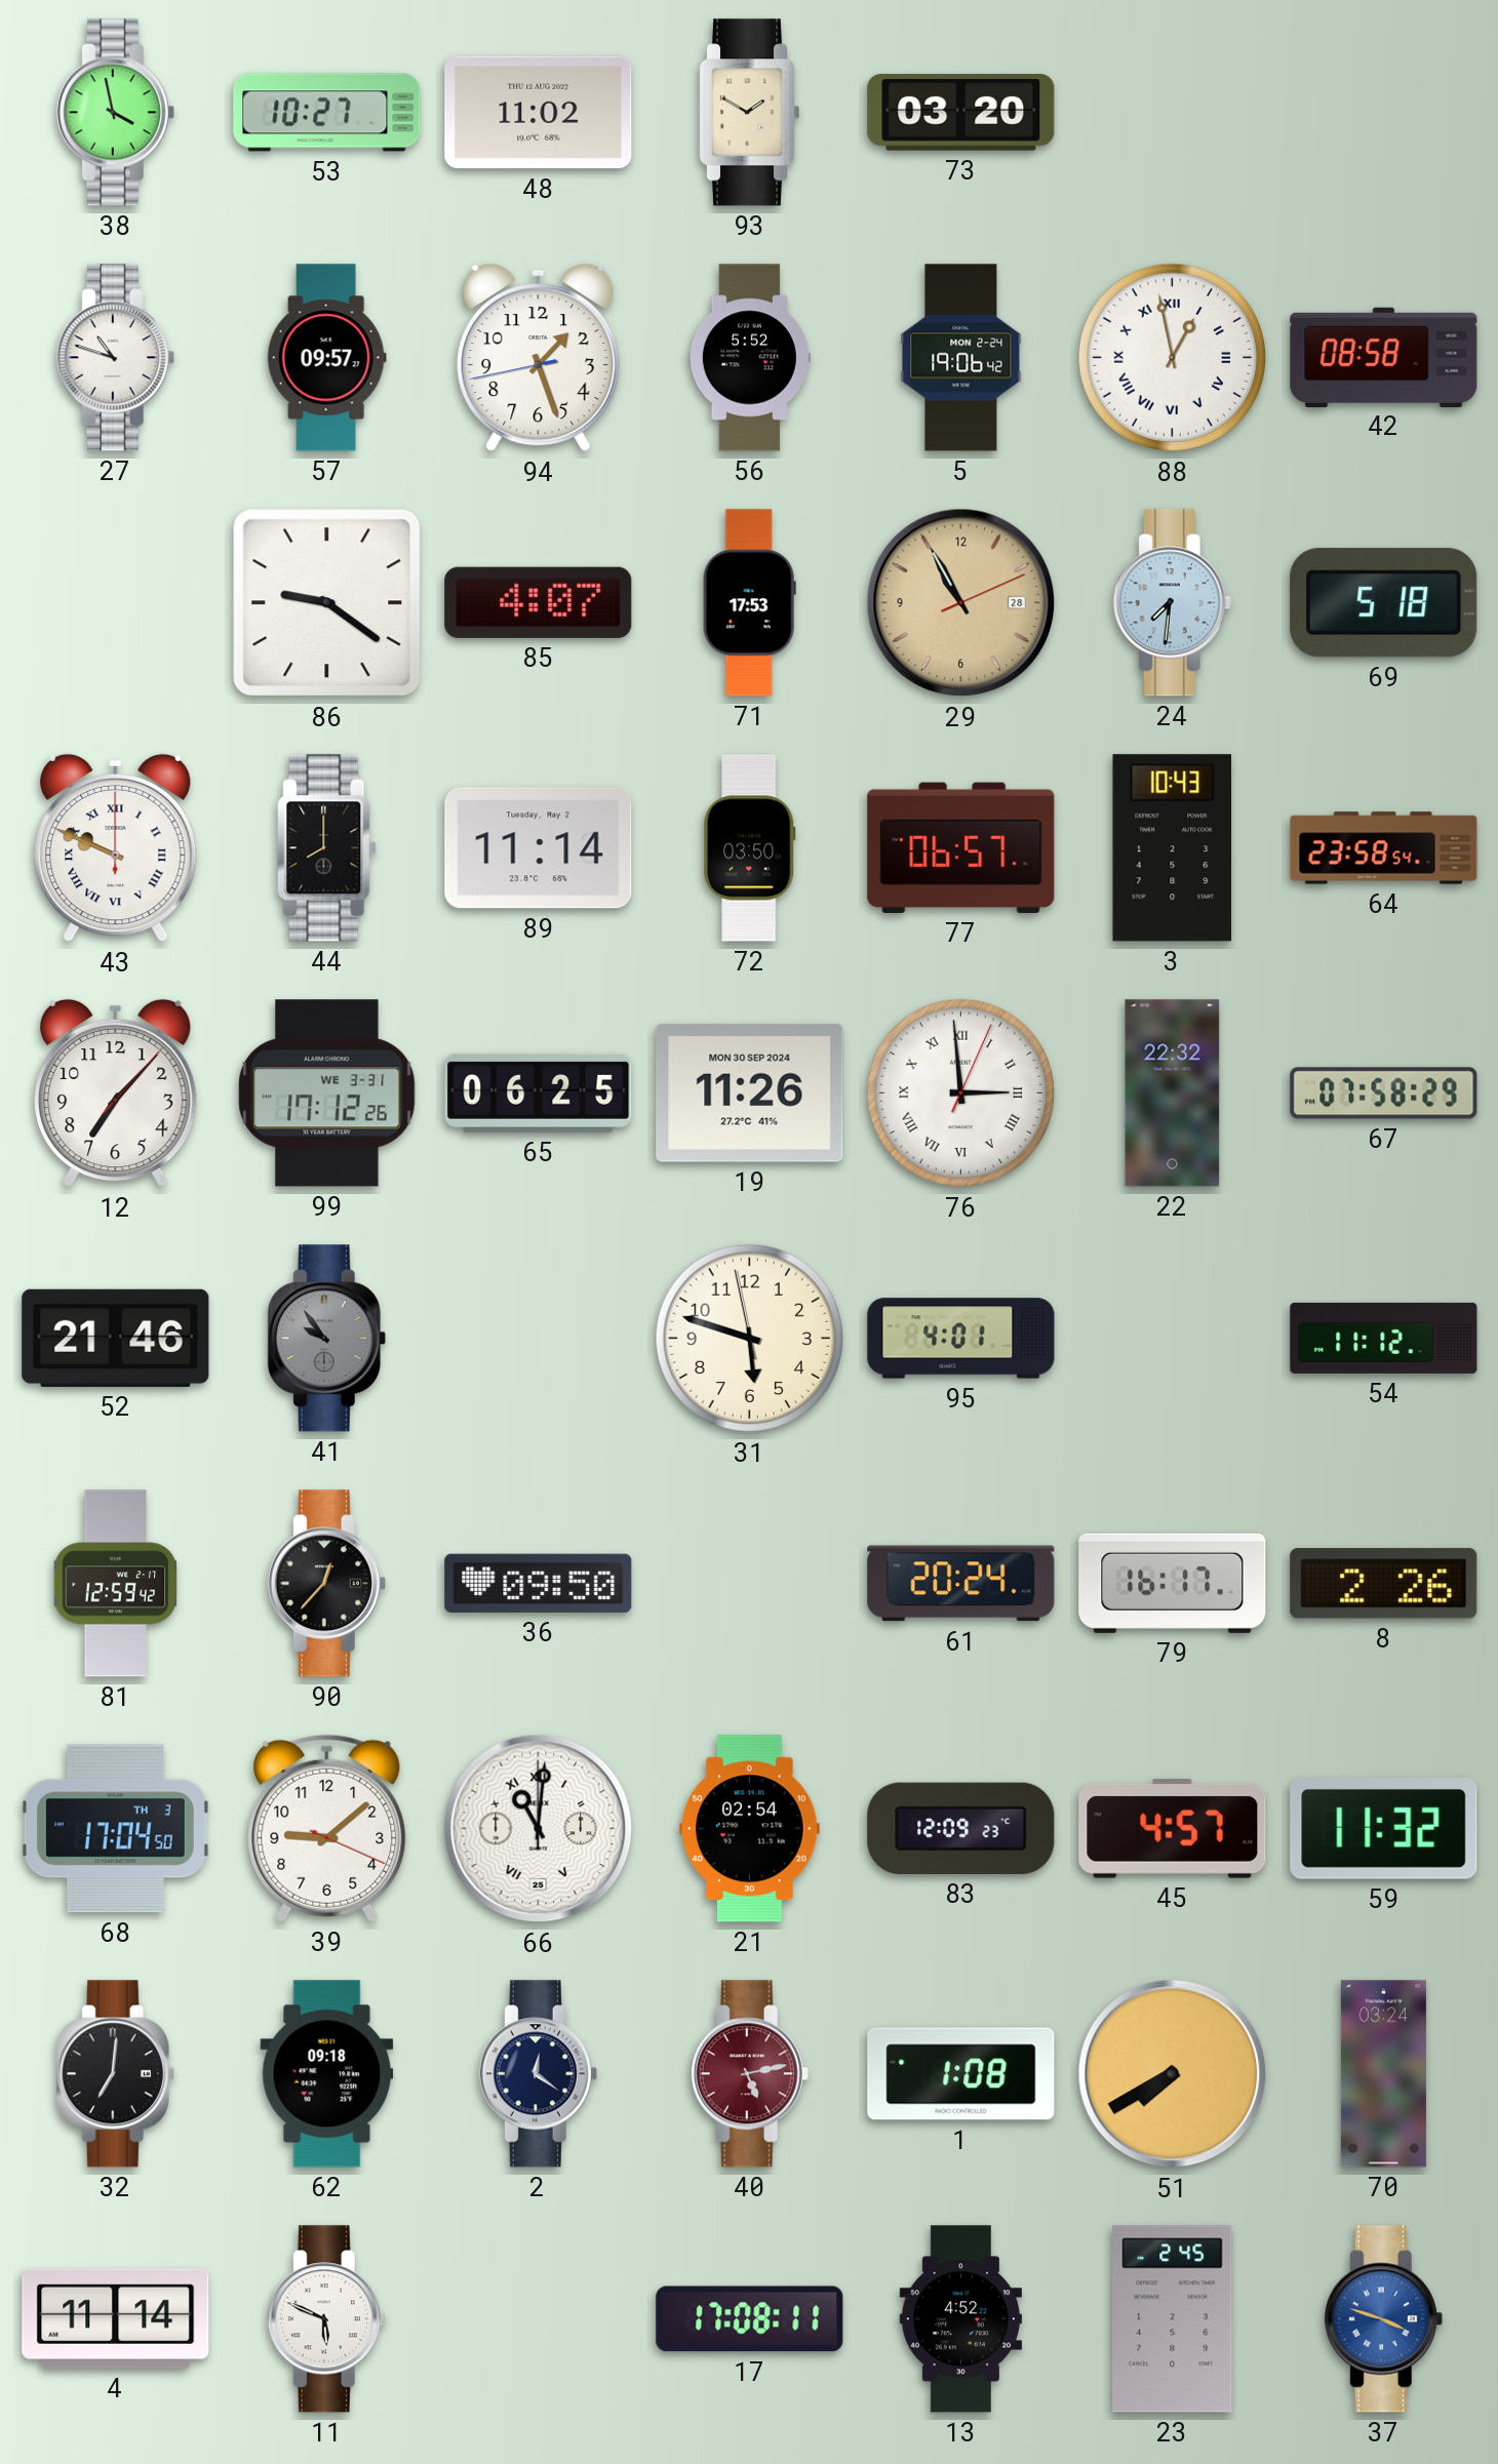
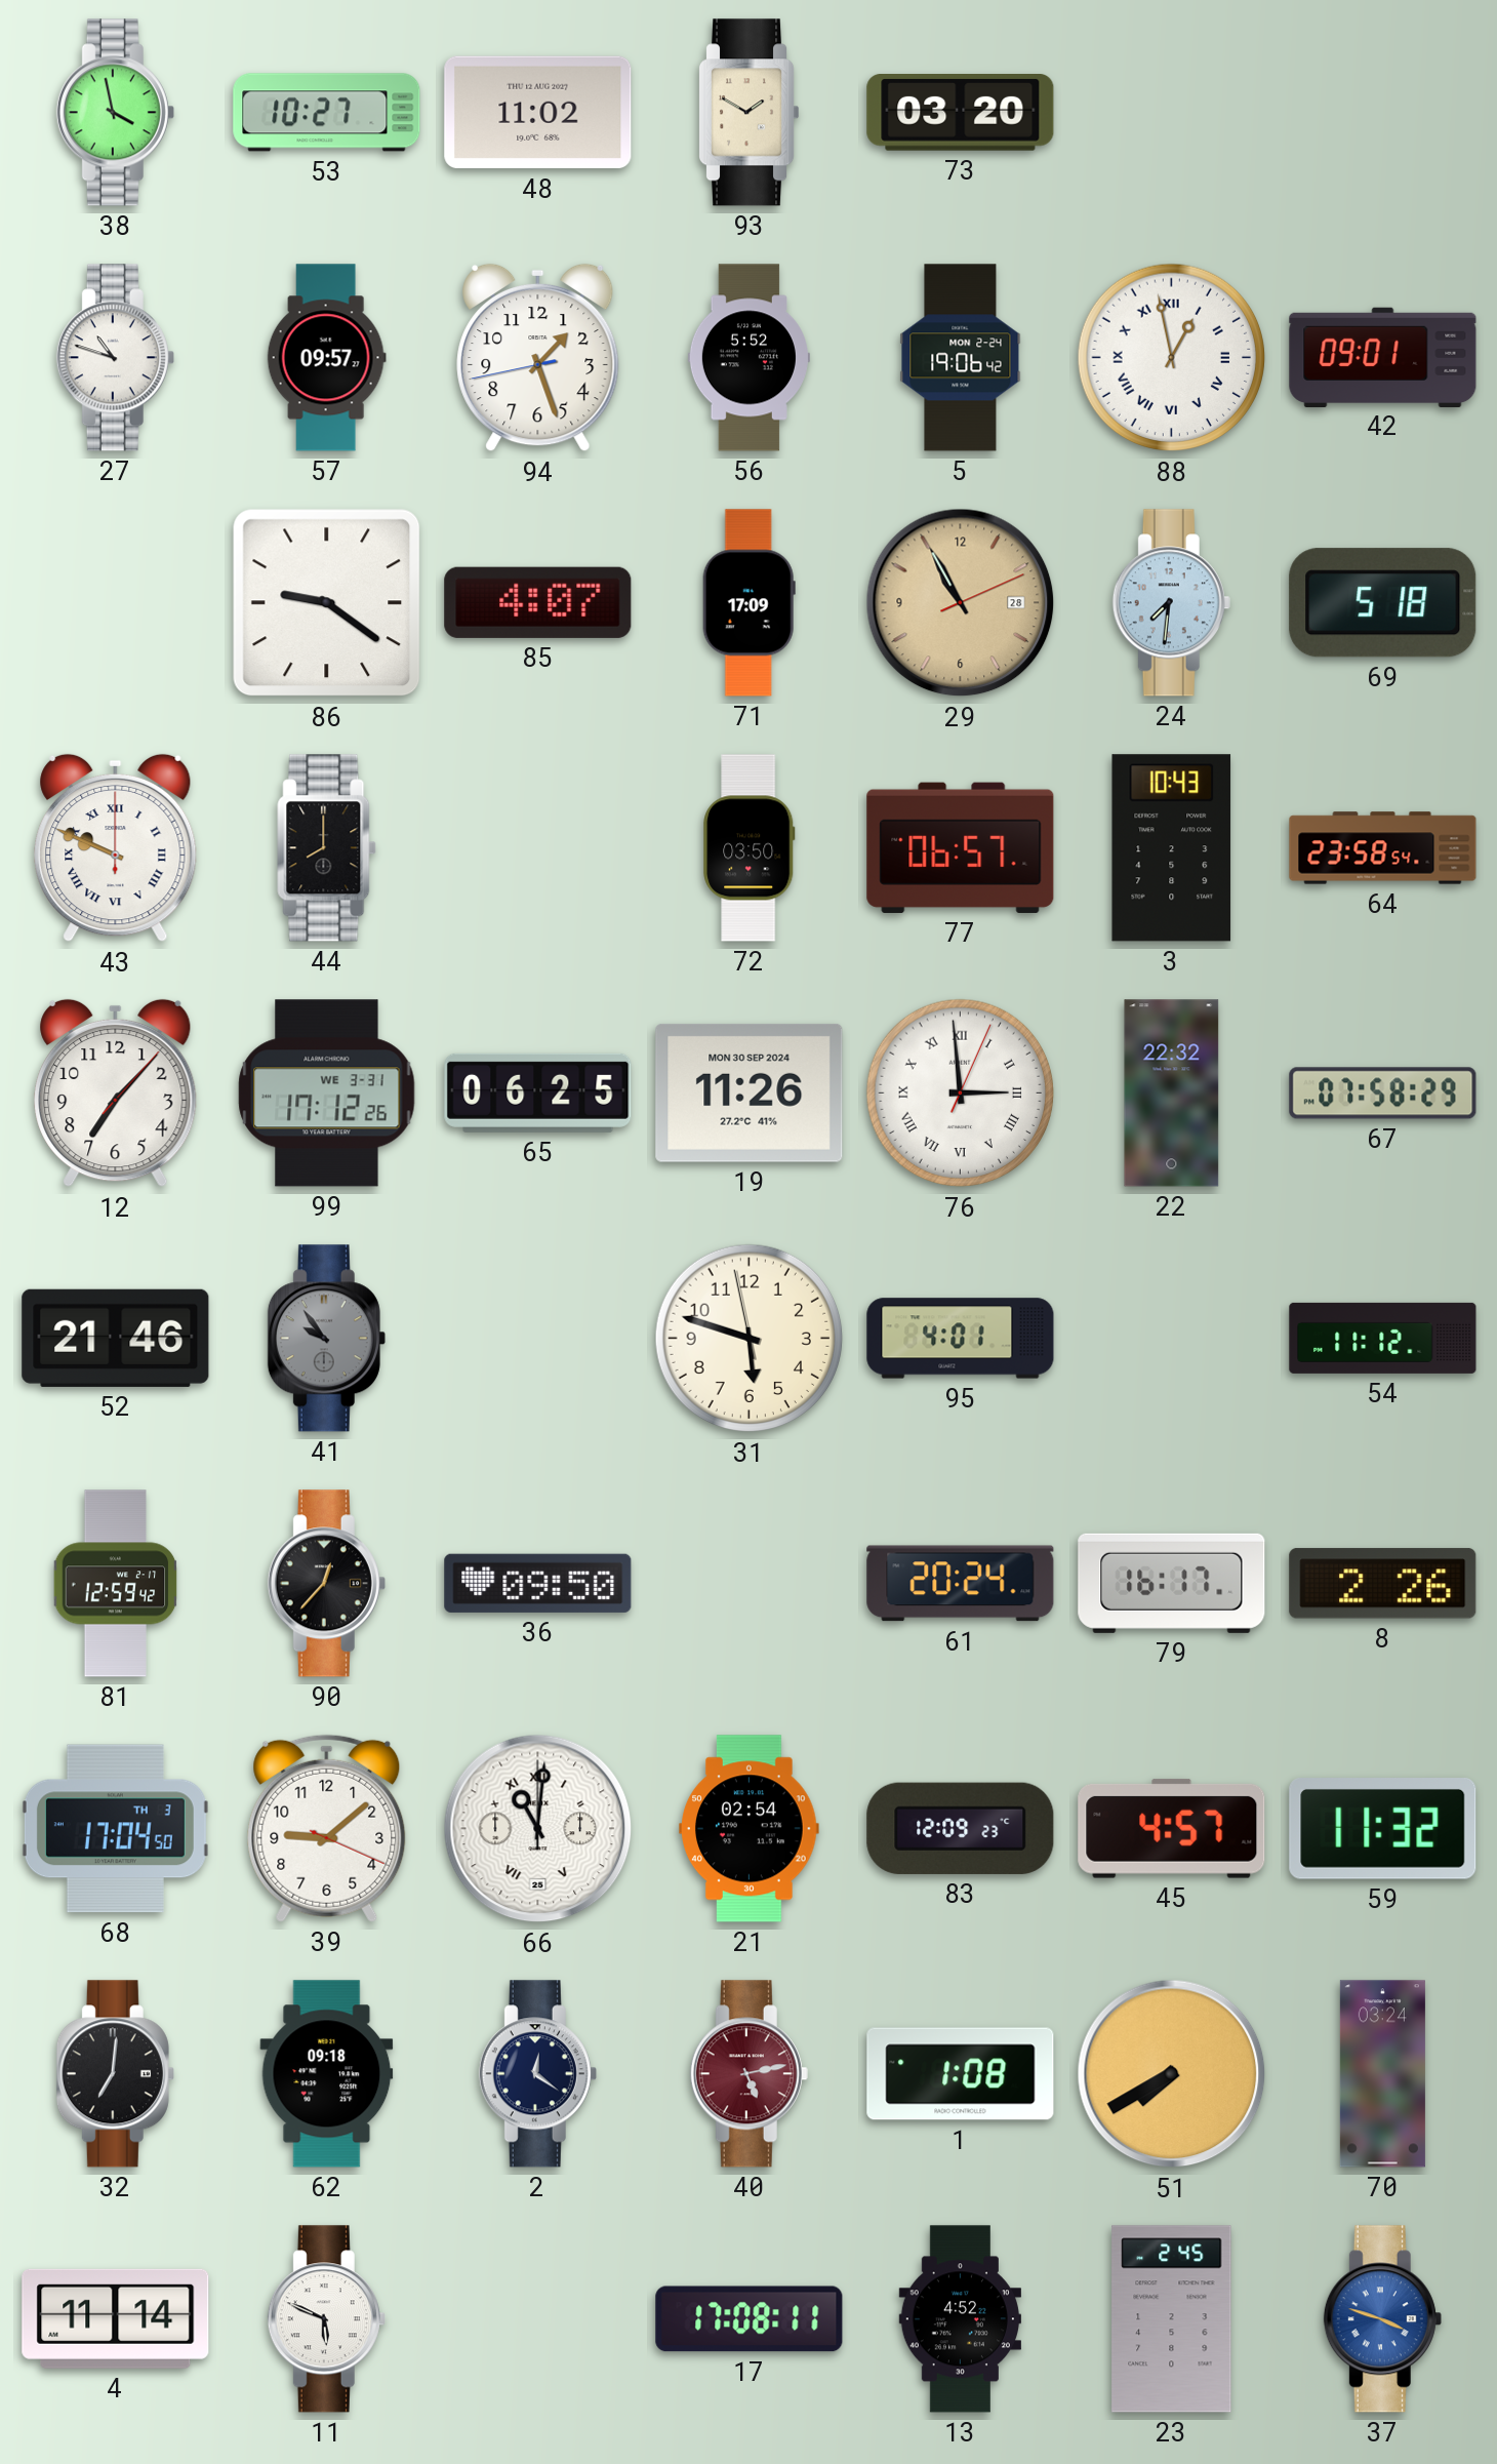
42: 08:58 -> 09:01
71: 17:53 -> 17:09
89: 11:14 -> none
